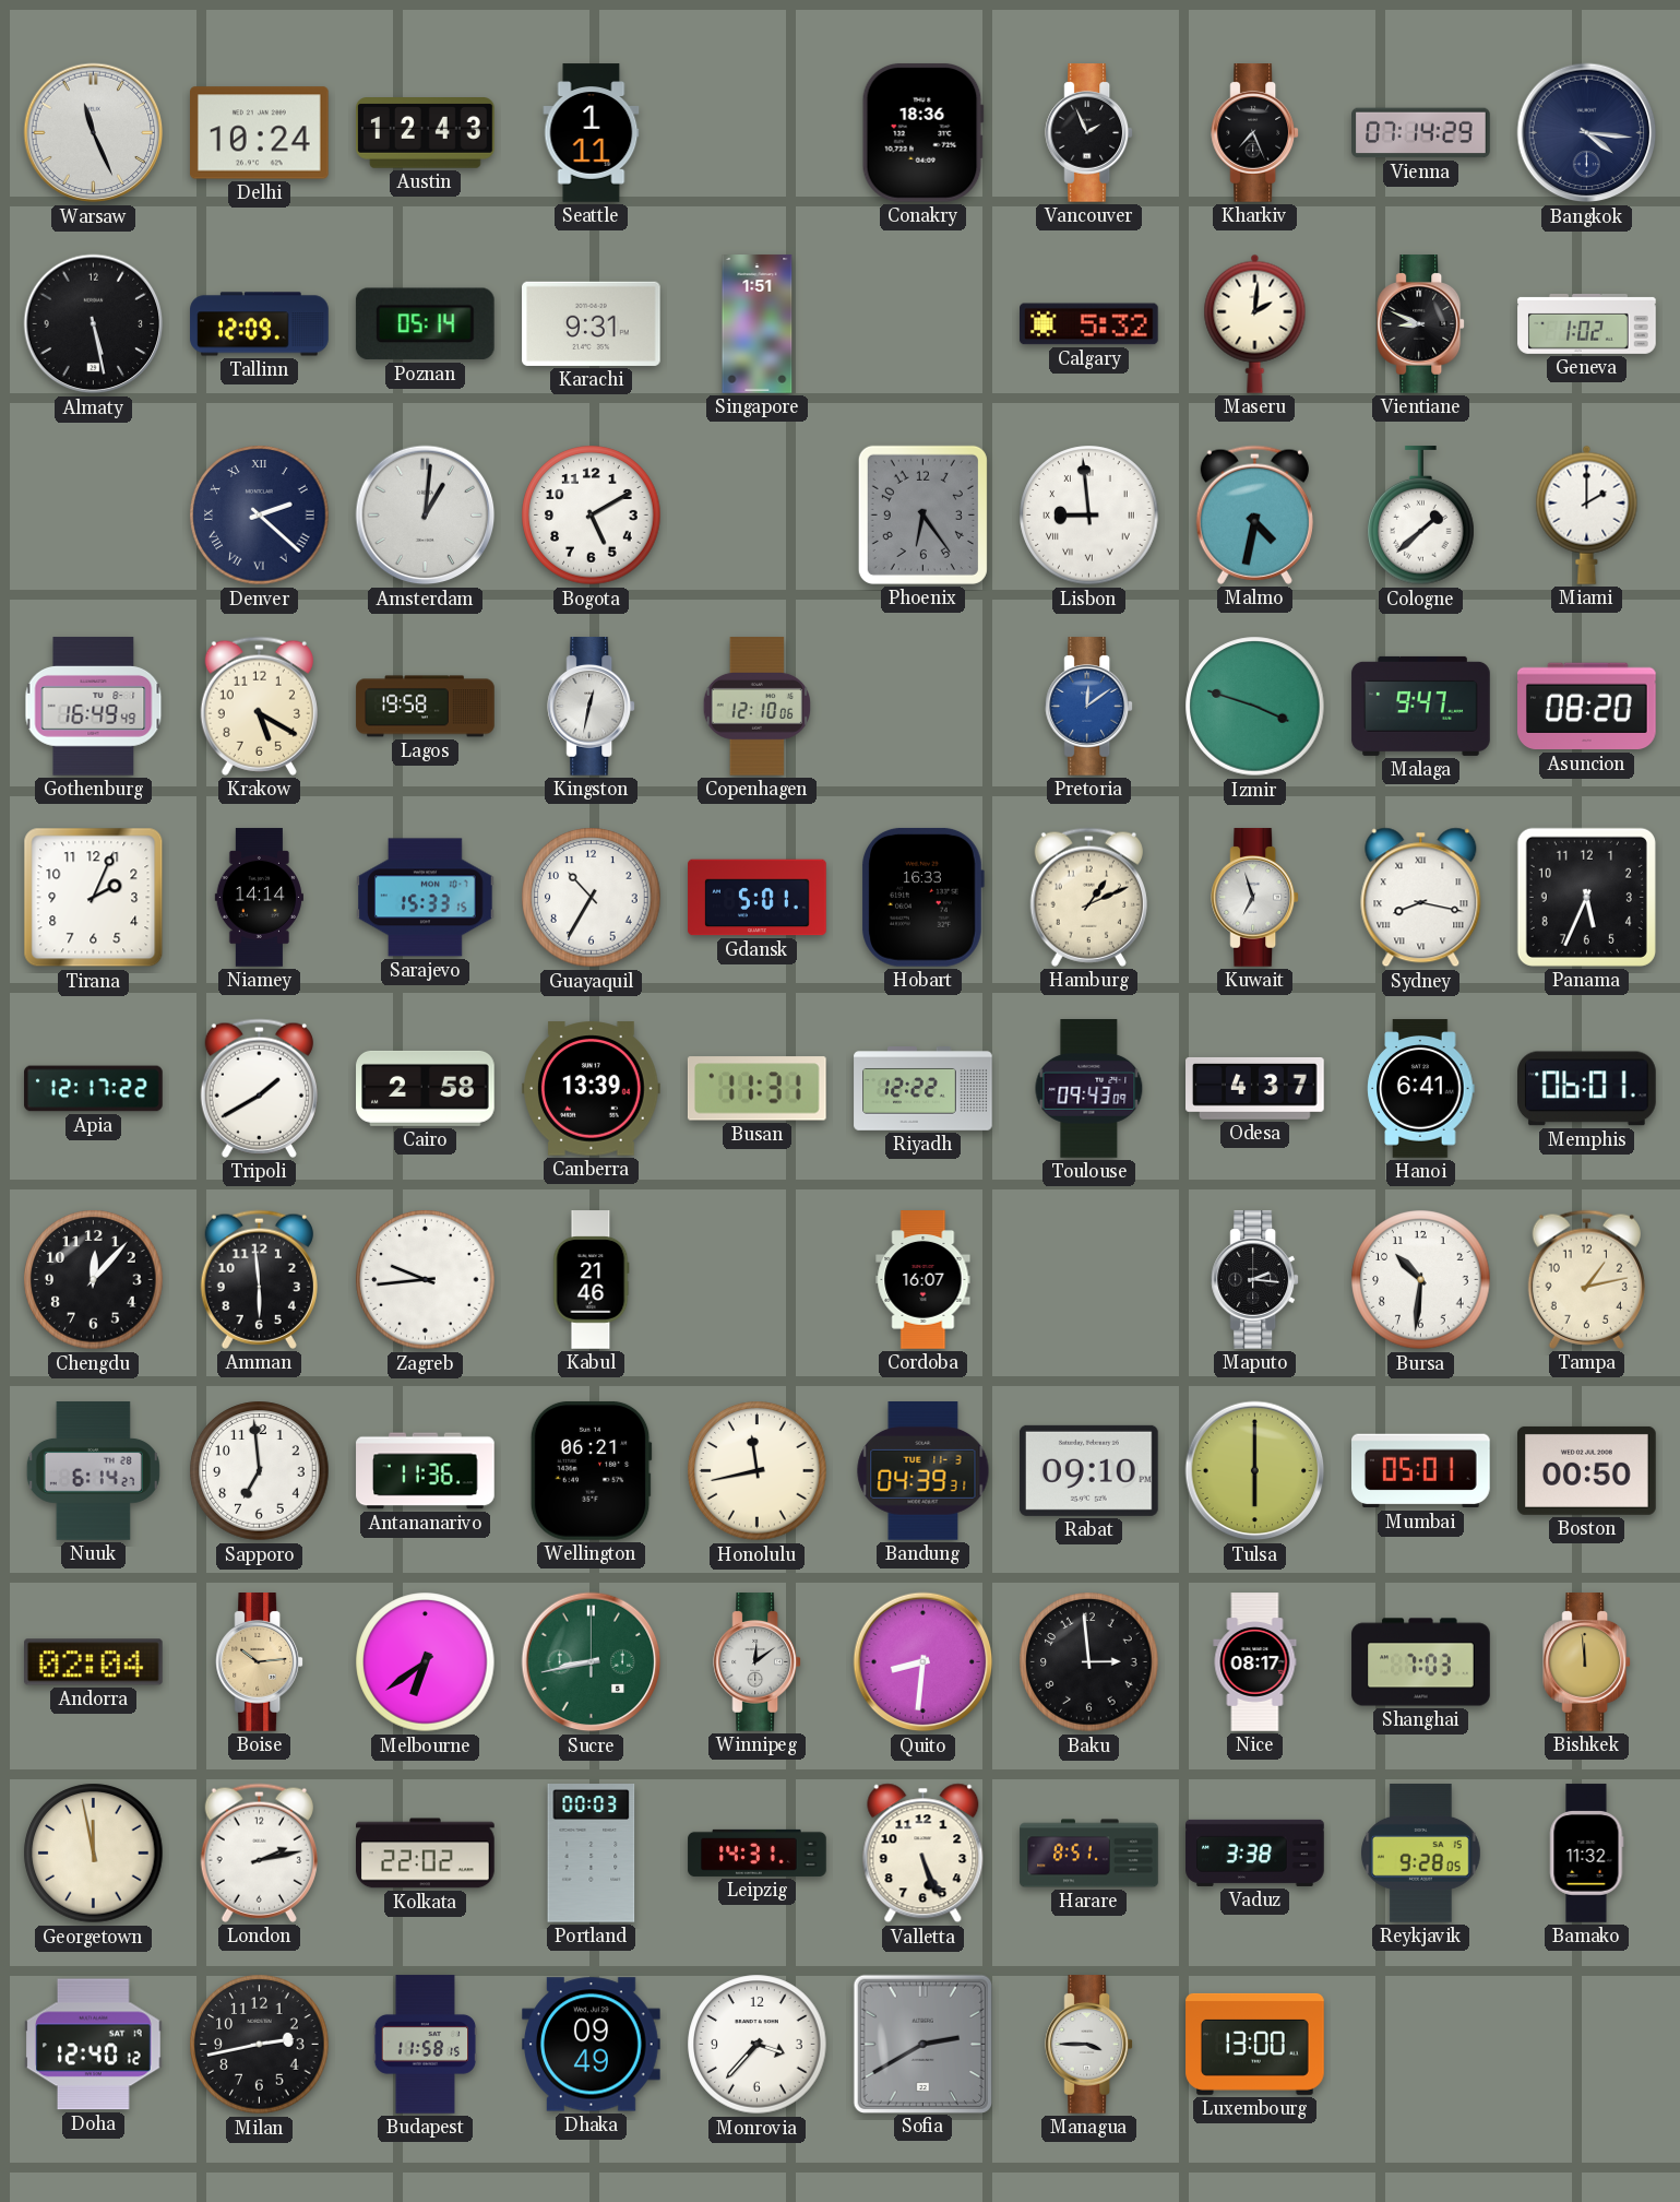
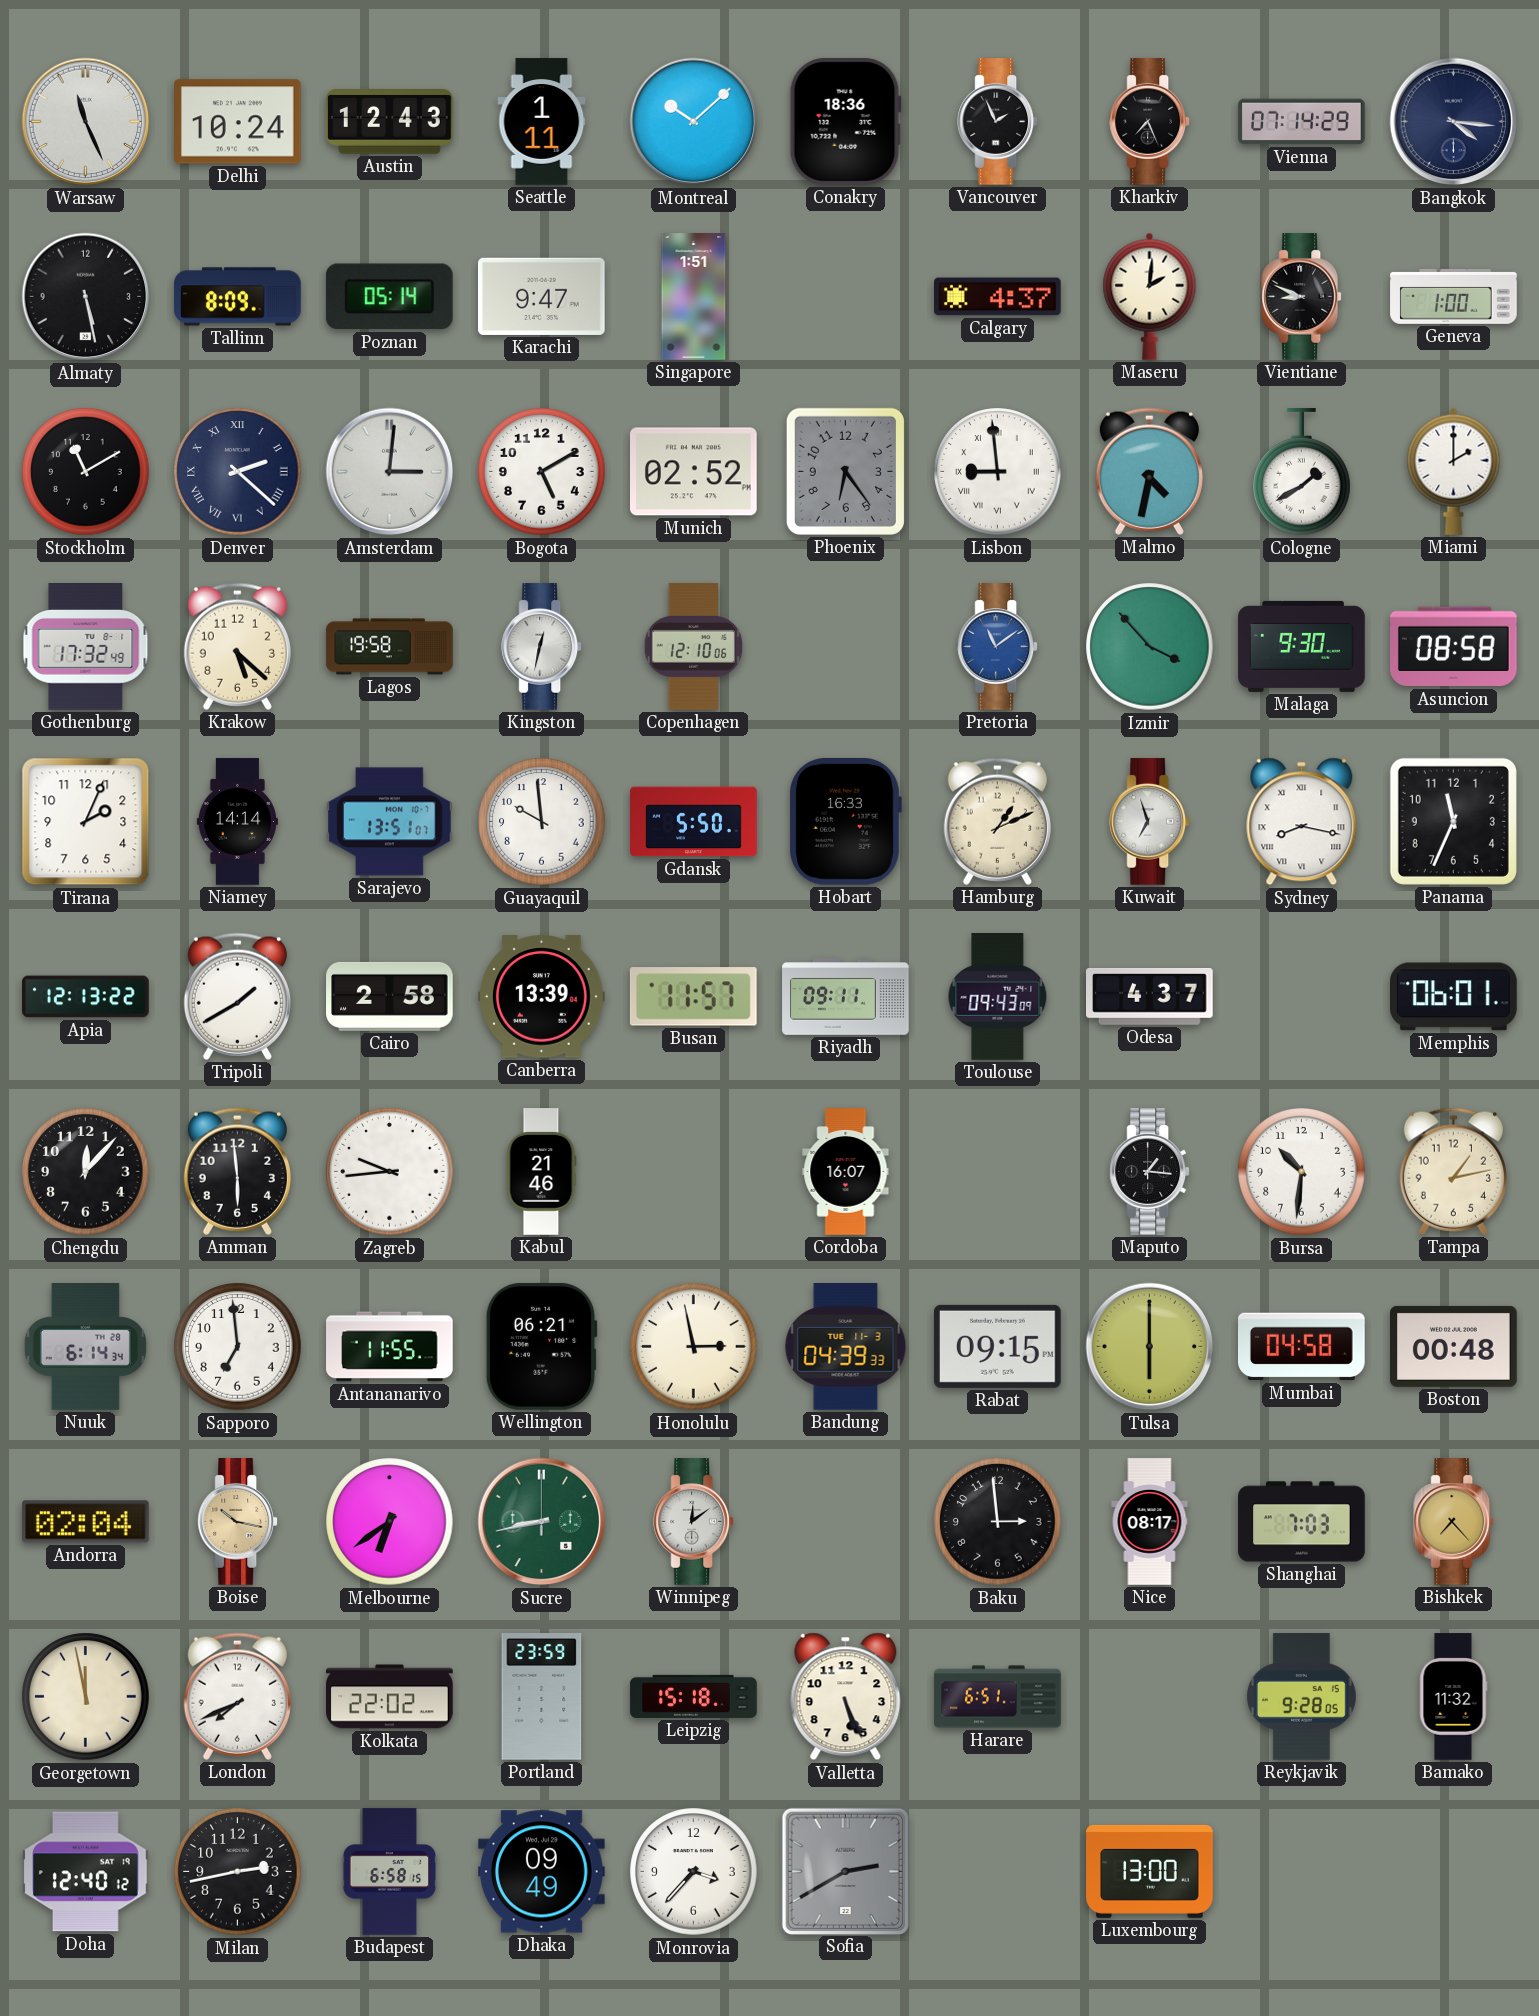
Montreal: none -> 10:08
Tallinn: 12:09 -> 8:09
Karachi: 9:31 -> 9:47
Calgary: 5:32 -> 4:37
Geneva: 1:02 -> 1:00
Stockholm: none -> 11:10
Amsterdam: 1:01 -> 3:01
Munich: none -> 02:52
Cologne: 1:38 -> 1:40
Gothenburg: 16:49 -> 17:32
Krakow: 5:20 -> 5:22
Pretoria: 12:09 -> 11:09
Izmir: 3:48 -> 3:53
Malaga: 9:47 -> 9:30
Asuncion: 08:20 -> 08:58
Sarajevo: 15:33 -> 13:51
Guayaquil: 10:35 -> 9:59
Gdansk: 5:01 -> 5:50
Panama: 5:34 -> 11:34
Apia: 12:17 -> 12:13
Busan: 11:31 -> 11:57
Riyadh: 12:22 -> 09:11
Hanoi: 6:41 -> none
Maputo: 2:16 -> 1:16
Nuuk: 6:14:27 -> 6:14:34
Antananarivo: 11:36 -> 11:55
Honolulu: 11:43 -> 2:58
Bandung: 04:39:31 -> 04:39:33
Rabat: 09:10 -> 09:15
Mumbai: 05:01 -> 04:58
Boston: 00:50 -> 00:48
Boise: 10:14 -> 10:17
Quito: 8:31 -> none
Bishkek: 11:59 -> 7:23
London: 2:13 -> 7:41
Portland: 00:03 -> 23:59
Leipzig: 14:31 -> 15:18
Harare: 8:51 -> 6:51
Vaduz: 3:38 -> none
Budapest: 11:58 -> 6:58
Managua: 3:45 -> none
